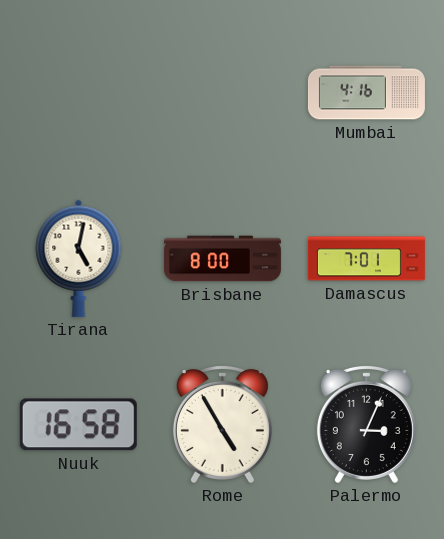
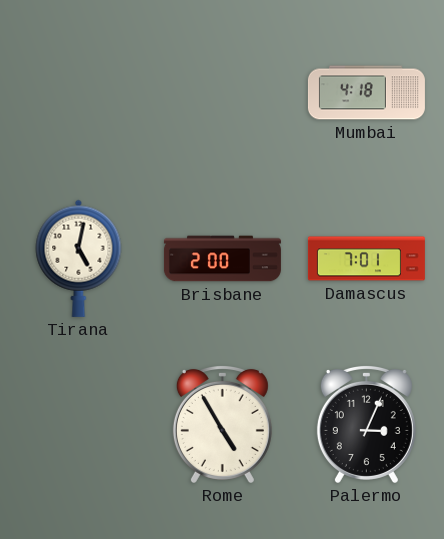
Mumbai: 4:16 -> 4:18
Brisbane: 8:00 -> 2:00
Nuuk: 16:58 -> none
